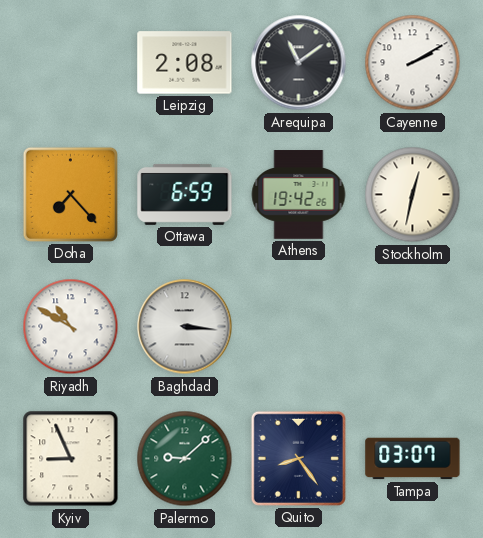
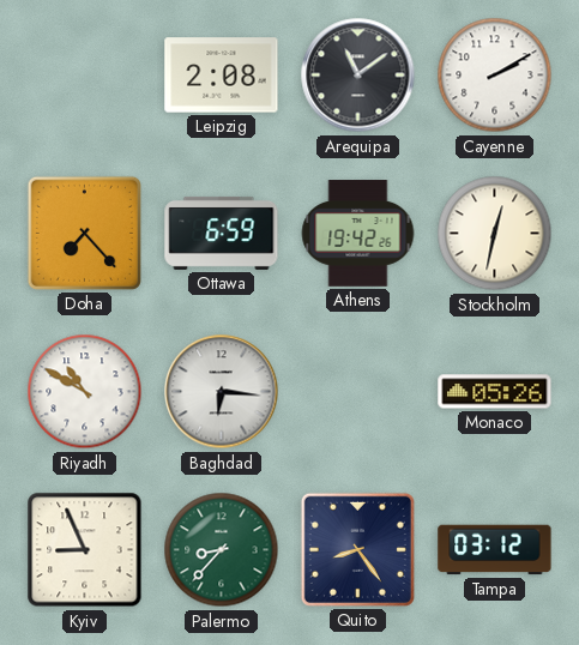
Baghdad: 3:16 -> 6:16
Monaco: none -> 05:26
Palermo: 9:08 -> 8:37
Tampa: 03:07 -> 03:12
